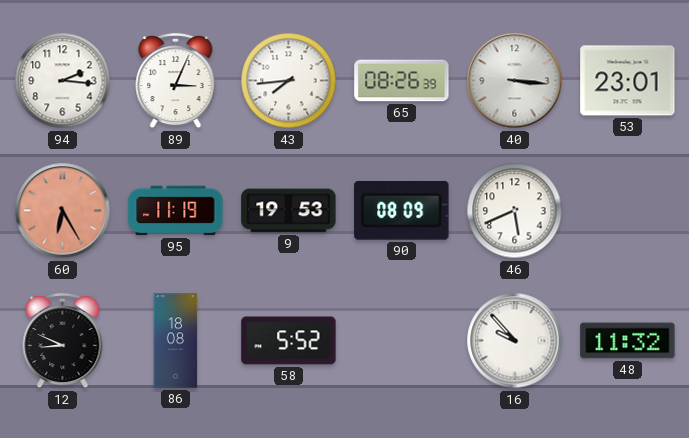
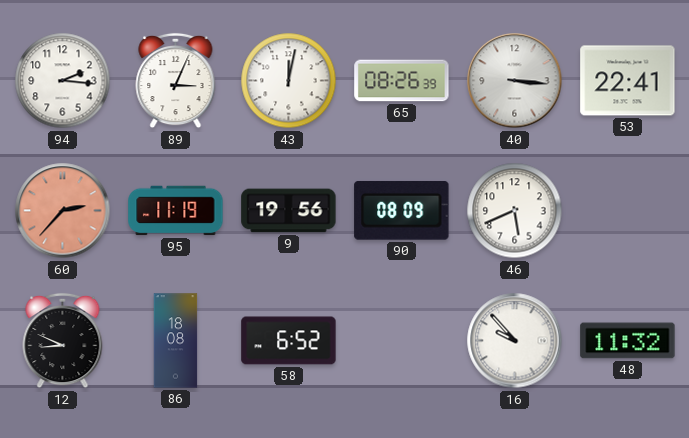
43: 7:44 -> 12:02
53: 23:01 -> 22:41
60: 6:25 -> 2:37
9: 19:53 -> 19:56
58: 5:52 -> 6:52
